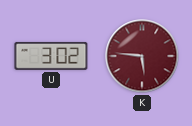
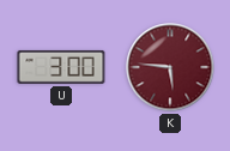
U: 3:02 -> 3:00
